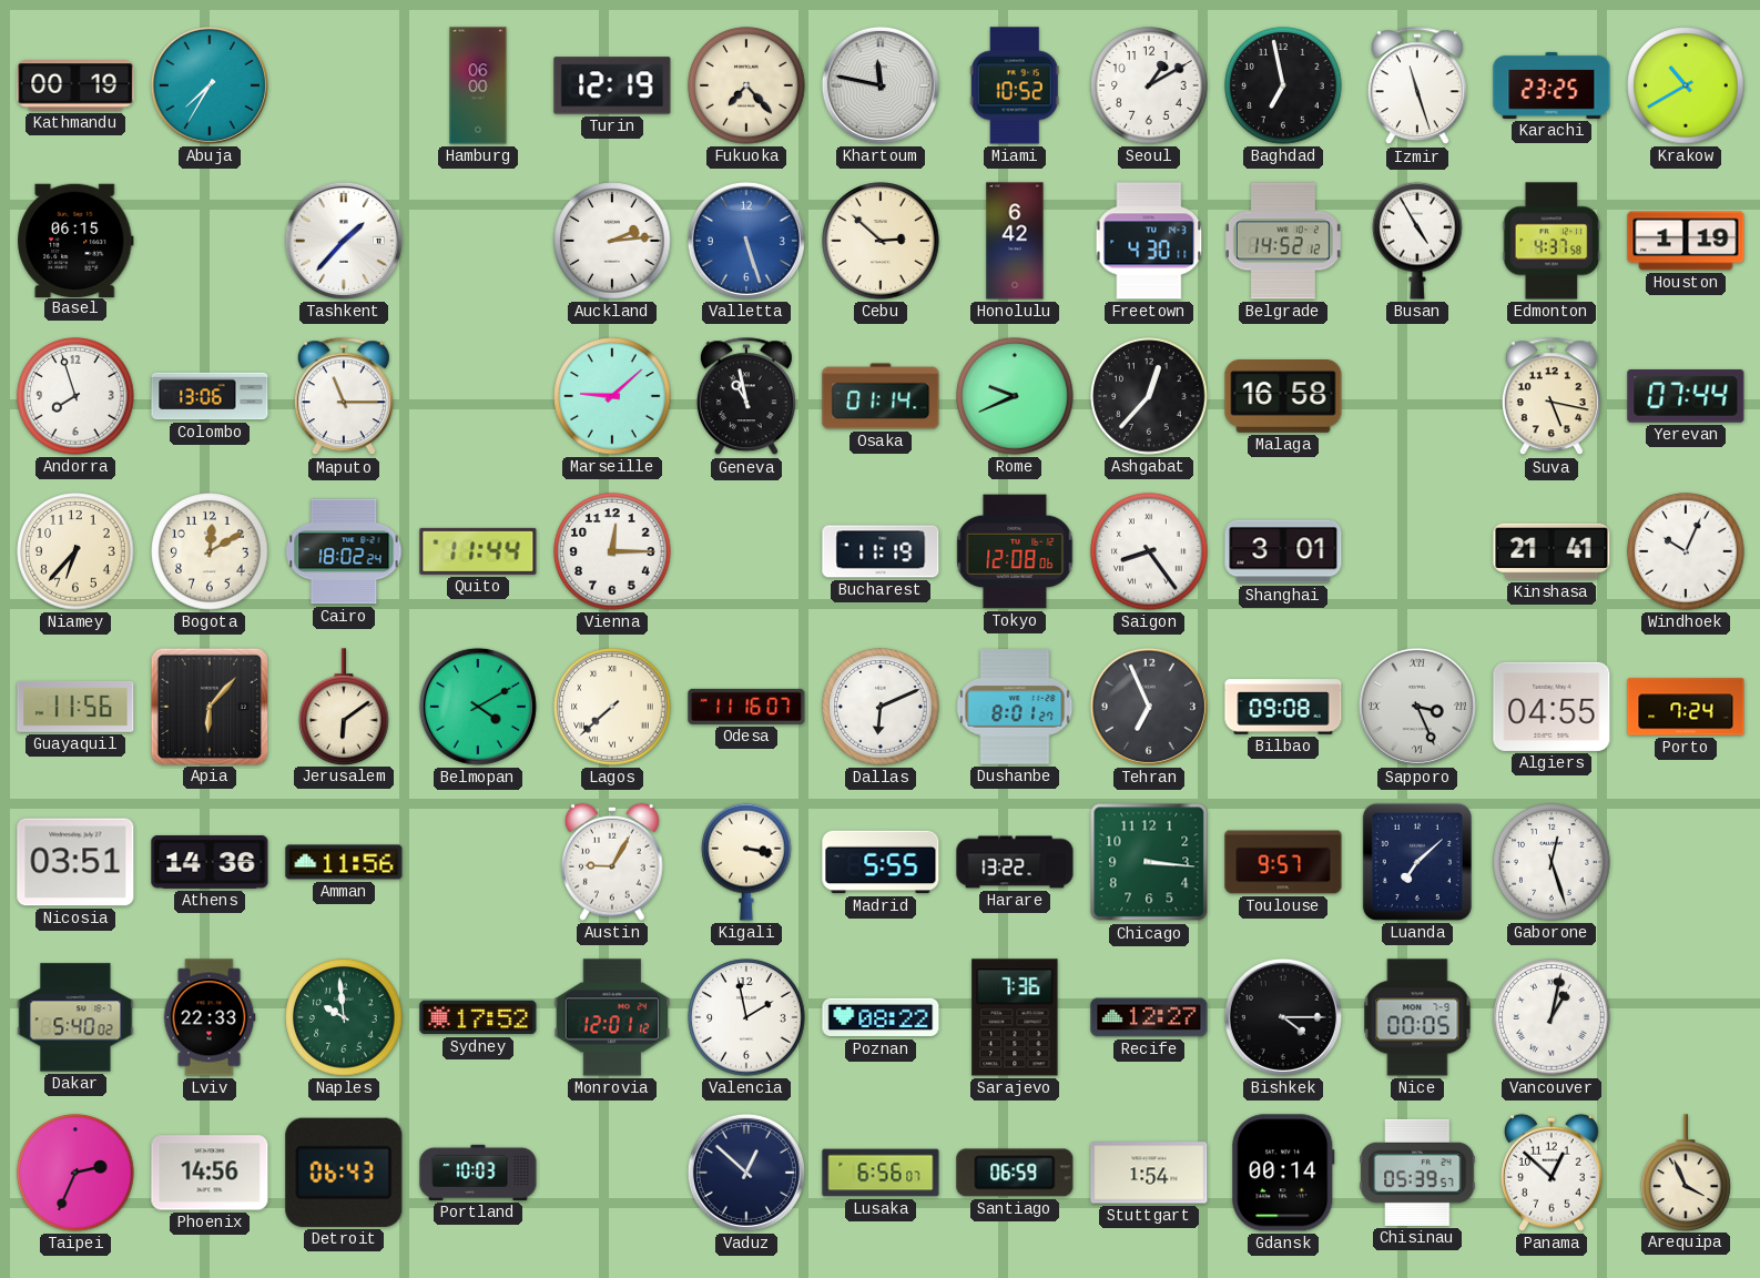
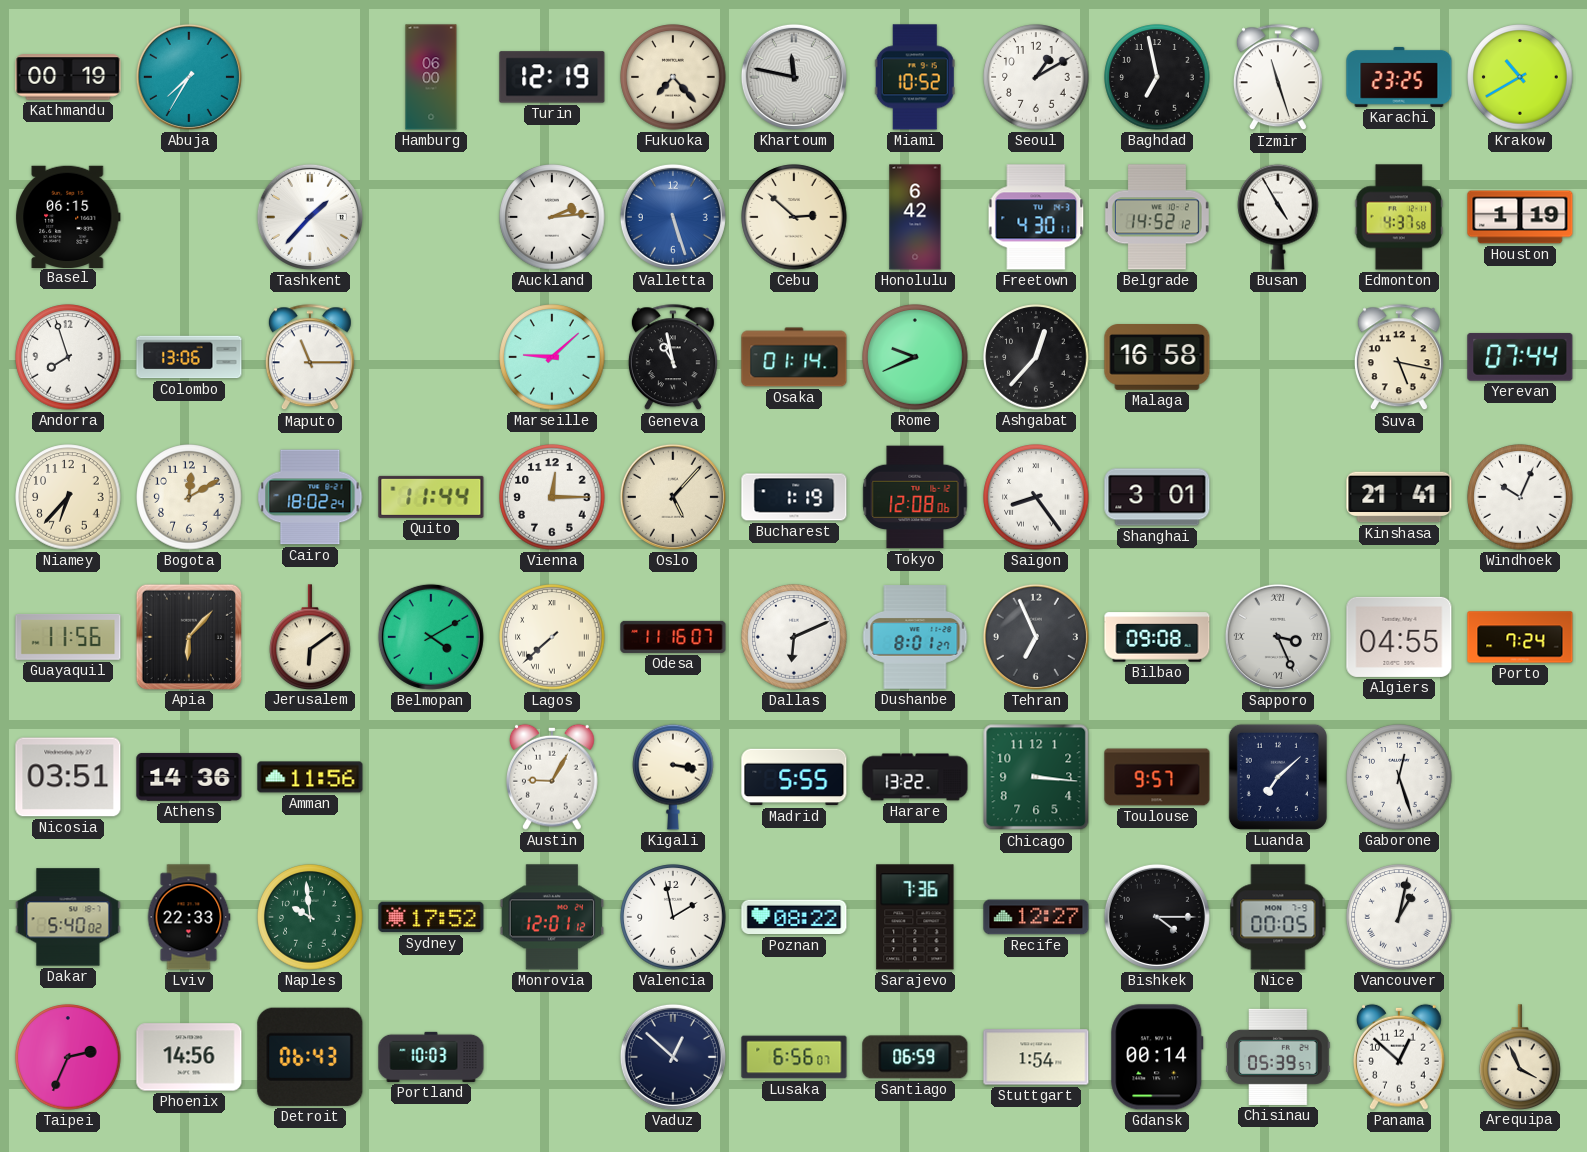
Oslo: none -> 5:07
Bucharest: 11:19 -> 1:19
